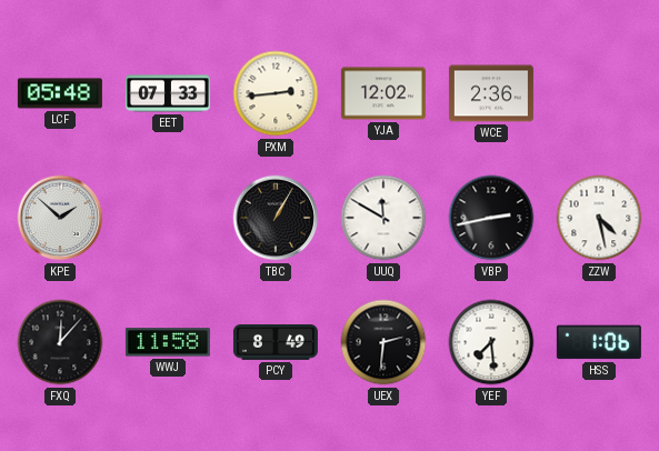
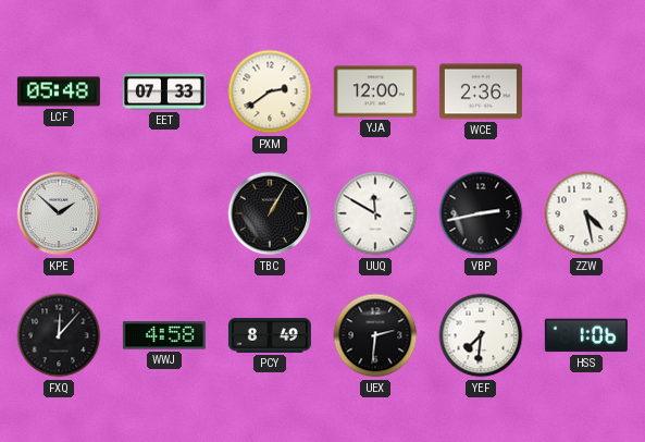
PXM: 2:44 -> 2:39
YJA: 12:02 -> 12:00
WWJ: 11:58 -> 4:58
YEF: 7:29 -> 7:31
